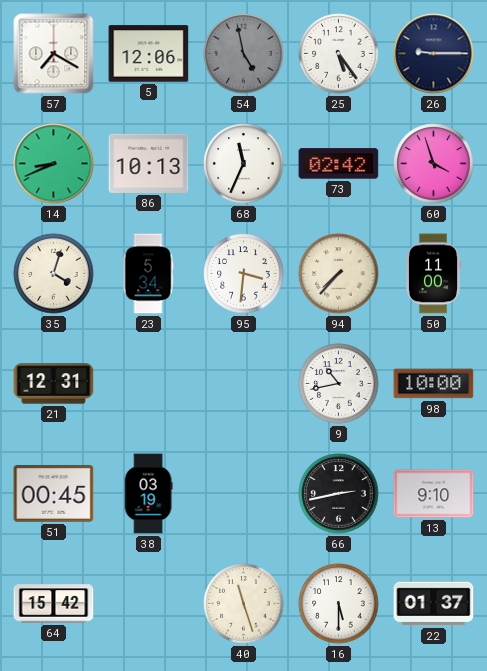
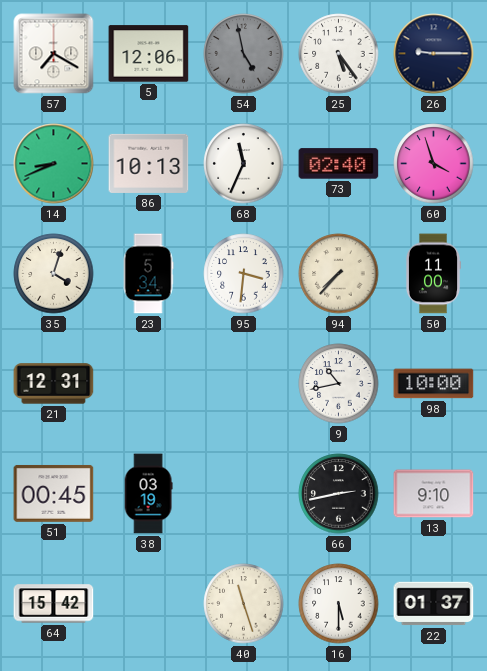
73: 02:42 -> 02:40
